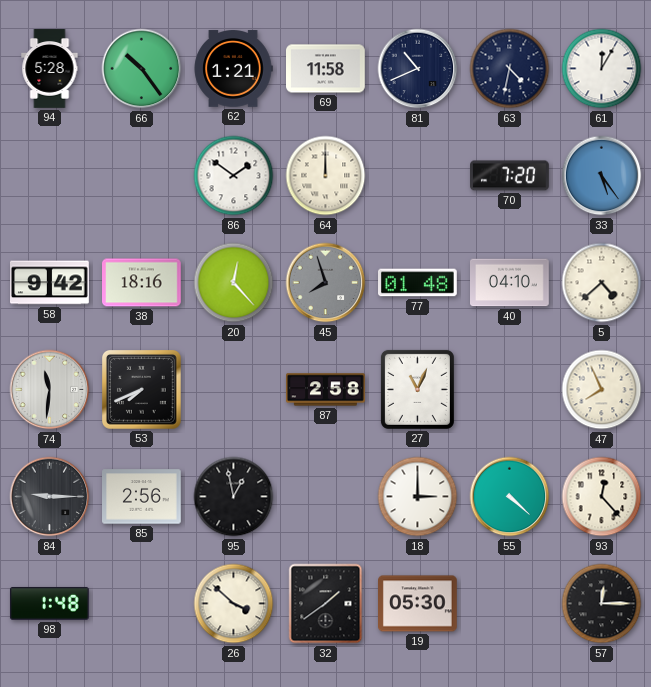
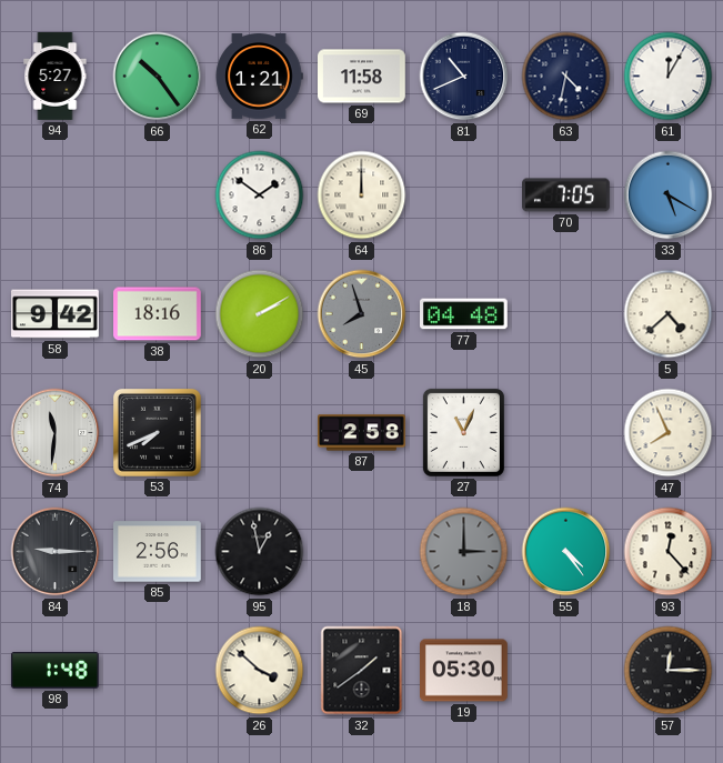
94: 5:28 -> 5:27
70: 7:20 -> 7:05
33: 5:24 -> 5:20
20: 12:23 -> 2:10
77: 01:48 -> 04:48
40: 04:10 -> none
18 dial: white -> grey
55: 4:22 -> 4:24
